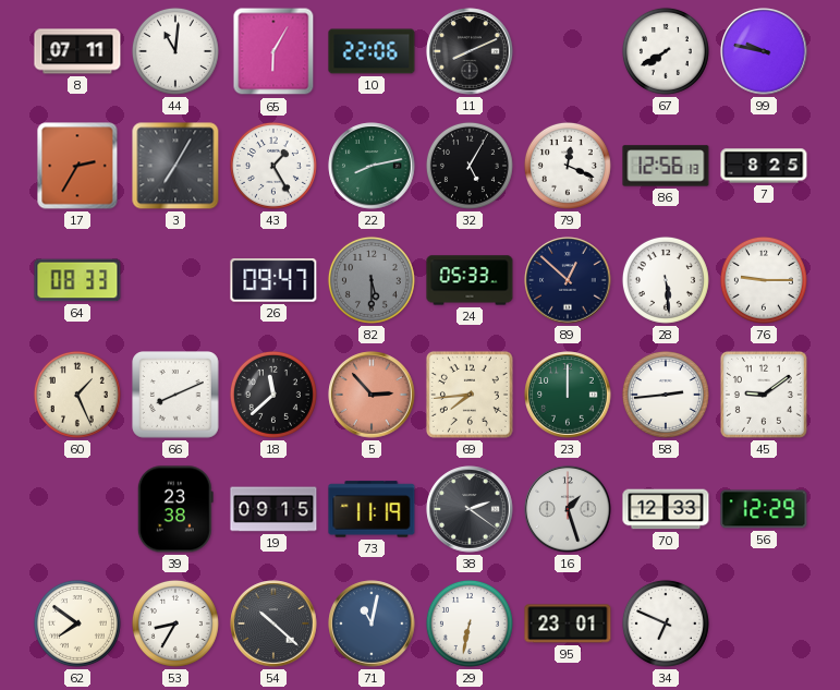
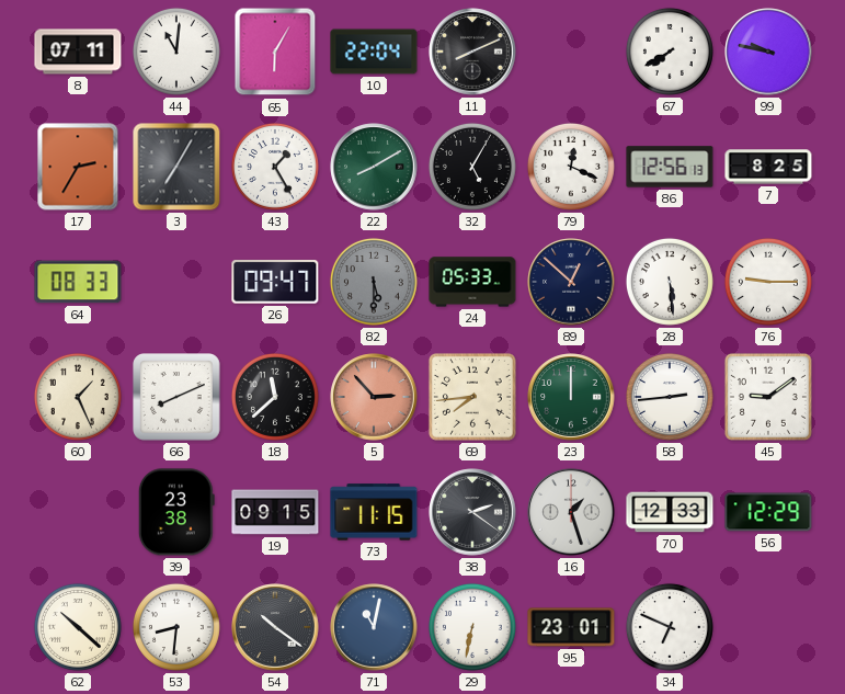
10: 22:06 -> 22:04
22: 8:13 -> 8:10
73: 11:19 -> 11:15
62: 7:51 -> 10:22
53: 8:35 -> 8:31
54: 10:22 -> 10:21
